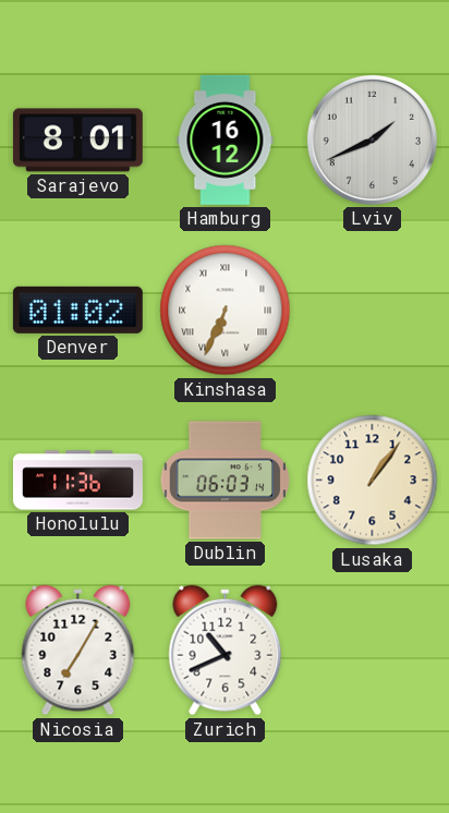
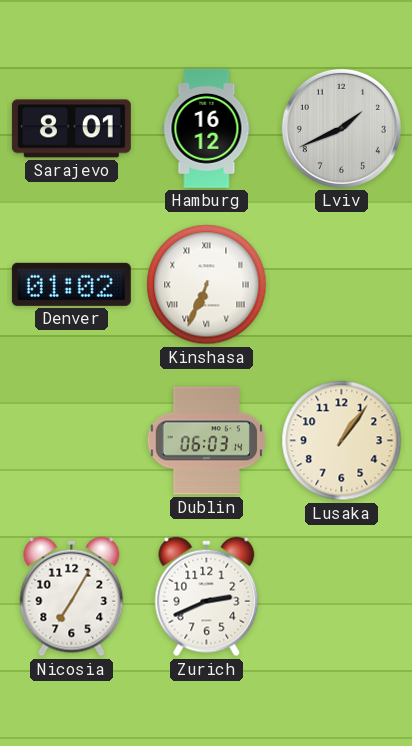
Honolulu: 11:36 -> none
Zurich: 10:41 -> 2:41
